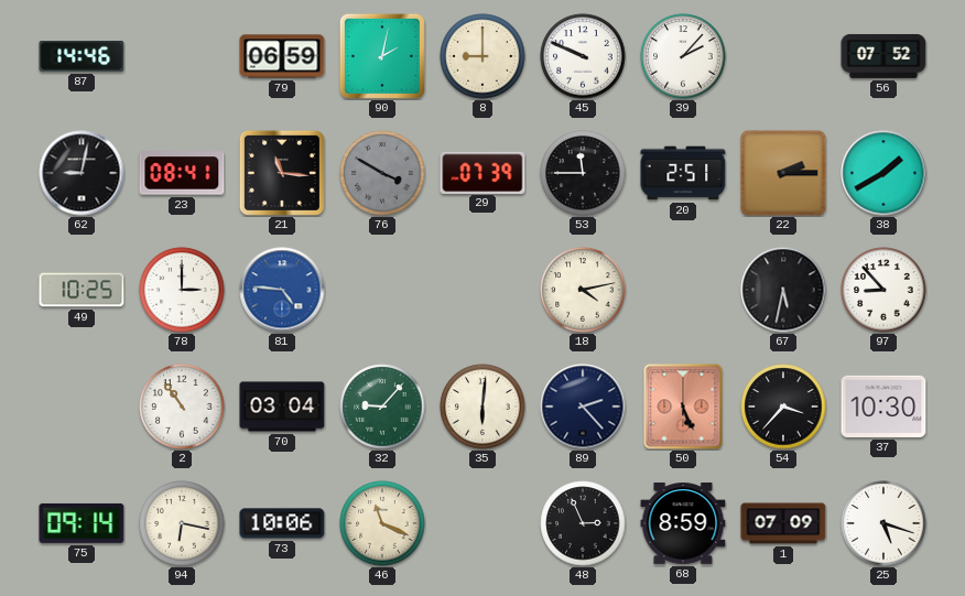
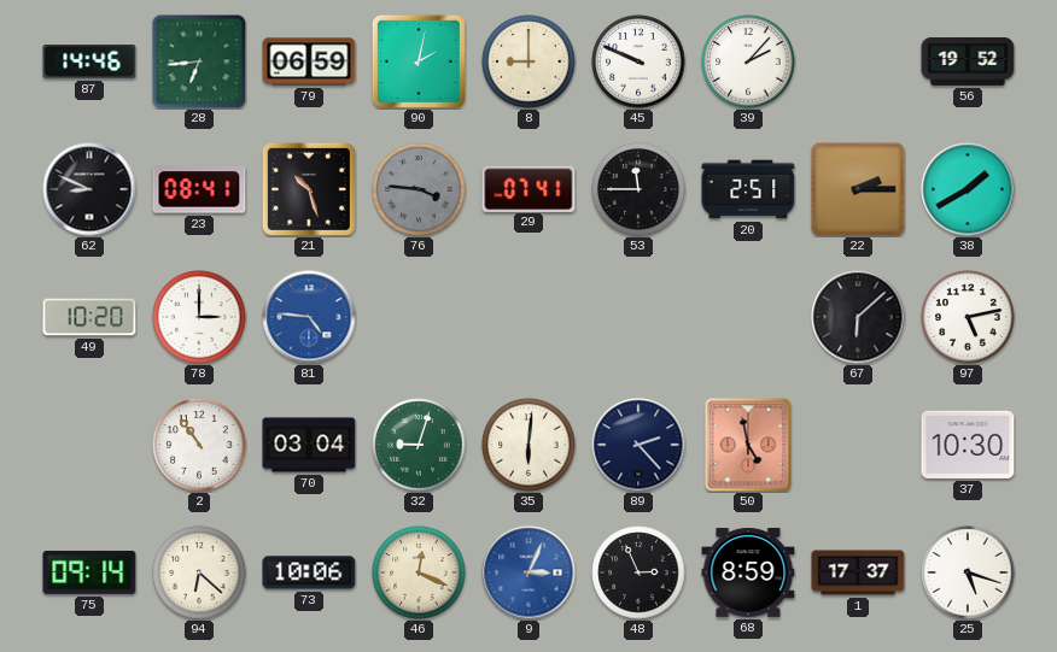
28: none -> 6:44
56: 07:52 -> 19:52
62: 9:02 -> 8:49
21: 11:16 -> 10:27
76: 3:50 -> 3:46
29: 07:39 -> 07:41
49: 10:25 -> 10:20
18: 4:13 -> none
67: 5:32 -> 6:08
97: 8:53 -> 5:13
32: 9:07 -> 9:03
50: 5:26 -> 4:58
54: 3:37 -> none
94: 6:17 -> 6:22
46: 11:19 -> 12:19
9: none -> 3:04
1: 07:09 -> 17:37
